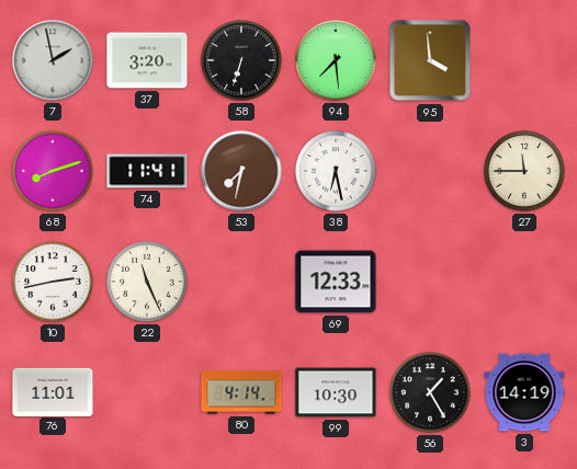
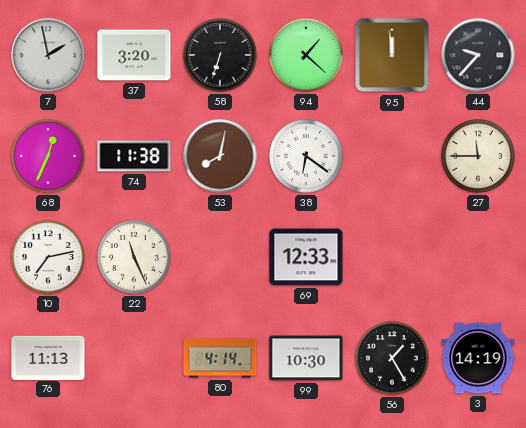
94: 7:29 -> 1:22
95: 3:59 -> 11:59
44: none -> 9:37
68: 8:12 -> 12:34
74: 11:41 -> 11:38
53: 7:32 -> 8:02
38: 6:28 -> 6:21
10: 2:43 -> 7:13
76: 11:01 -> 11:13
